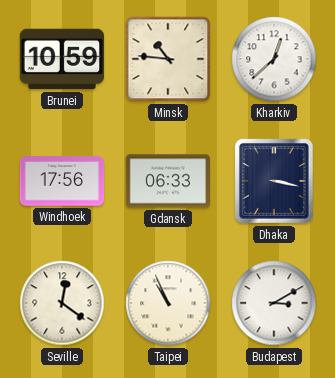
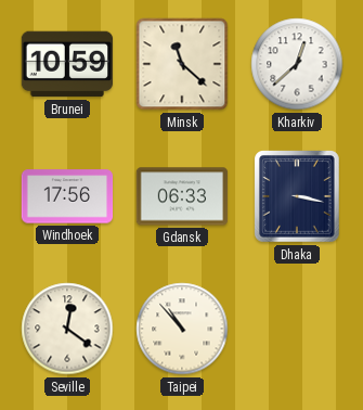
Minsk: 10:46 -> 11:22
Taipei: 10:56 -> 10:53
Budapest: 3:10 -> none
